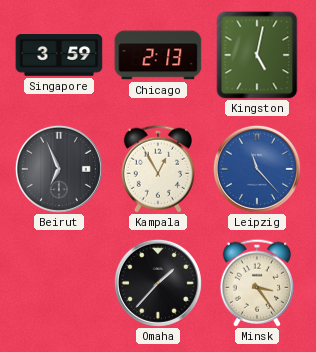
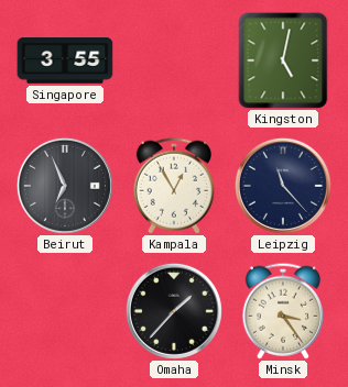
Singapore: 3:59 -> 3:55
Chicago: 2:13 -> none
Leipzig dial: blue -> navy
